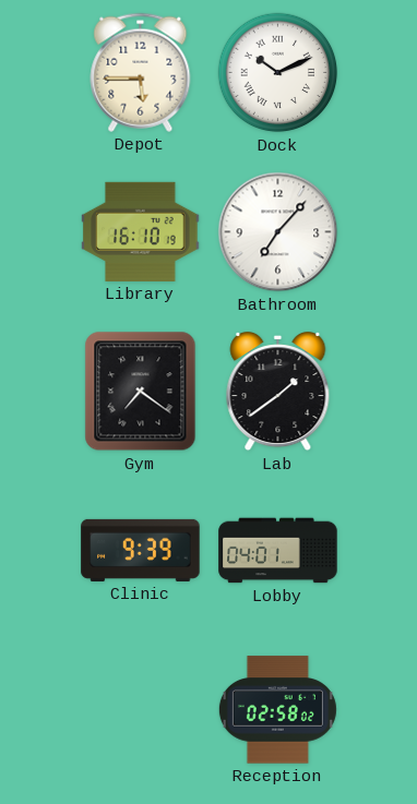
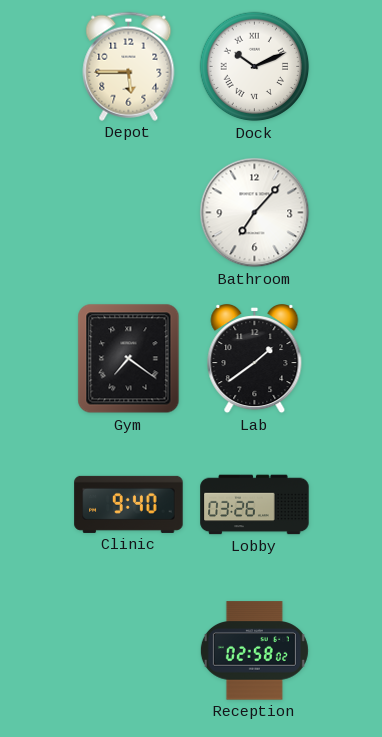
Library: 16:10 -> none
Clinic: 9:39 -> 9:40
Lobby: 04:01 -> 03:26
